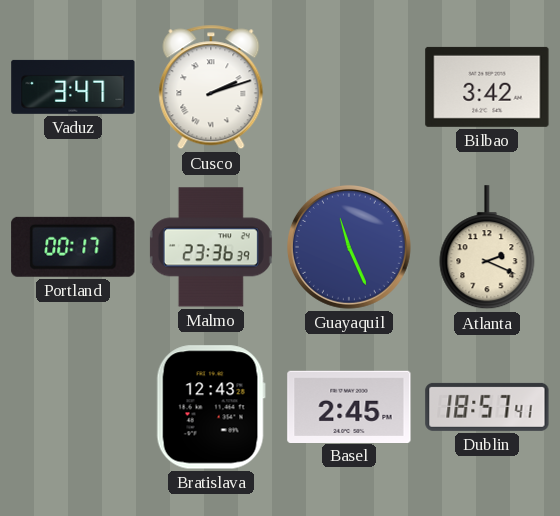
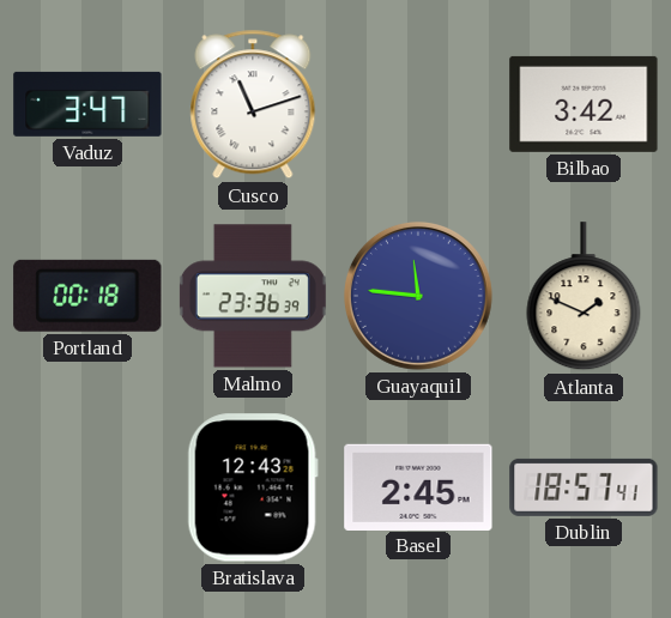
Cusco: 2:12 -> 11:12
Portland: 00:17 -> 00:18
Guayaquil: 11:26 -> 11:46
Atlanta: 2:19 -> 1:49
